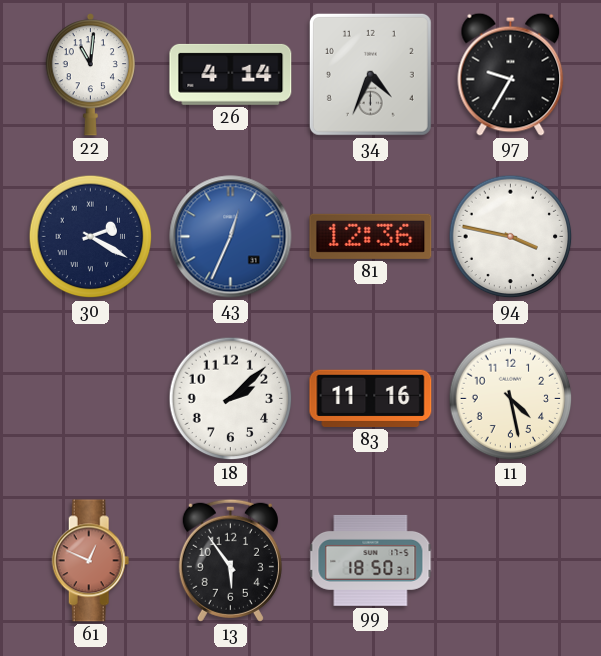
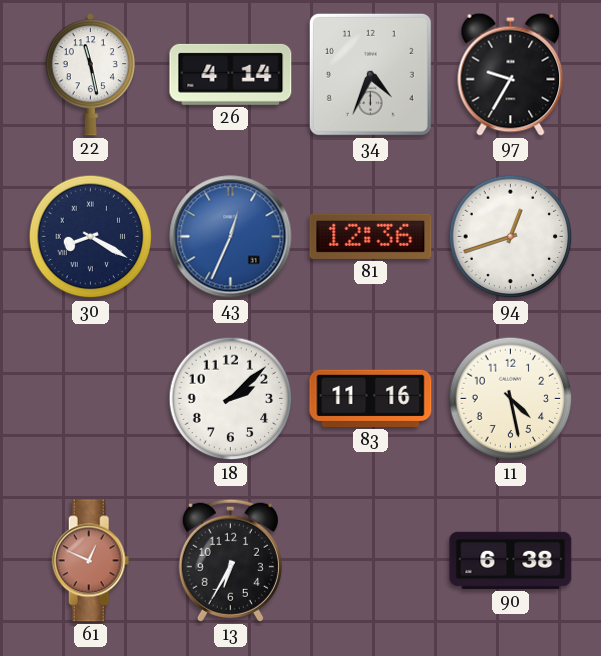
22: 11:01 -> 11:28
30: 2:20 -> 8:20
94: 3:47 -> 12:42
13: 5:54 -> 6:35
99: 18:50 -> none
90: none -> 6:38
